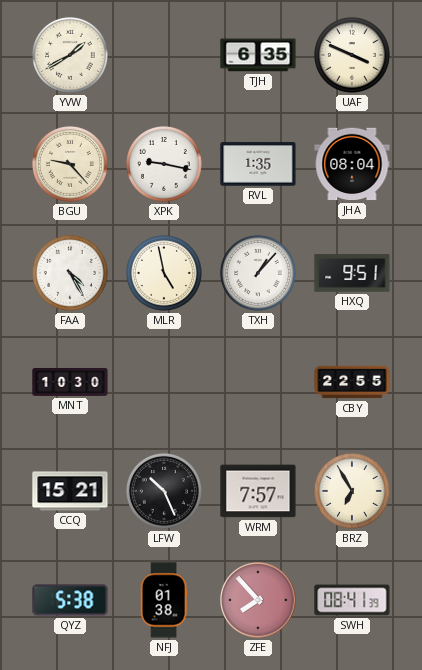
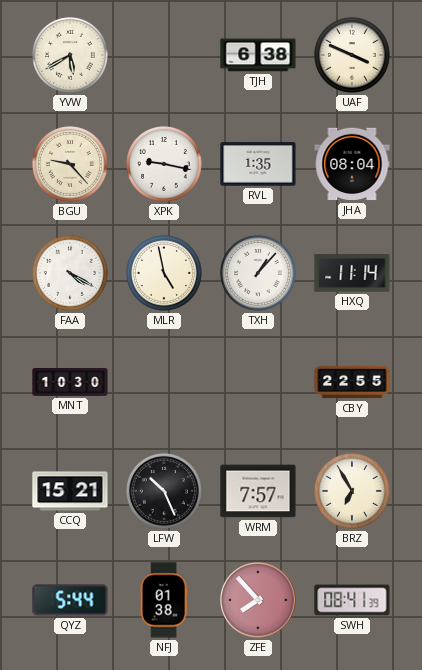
YVW: 1:40 -> 5:40
TJH: 6:35 -> 6:38
FAA: 4:25 -> 4:20
HXQ: 9:51 -> 11:14
QYZ: 5:38 -> 5:44
